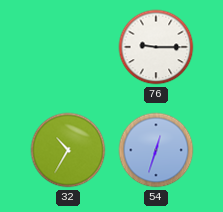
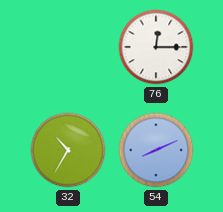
76: 9:15 -> 12:15
54: 12:33 -> 8:11
